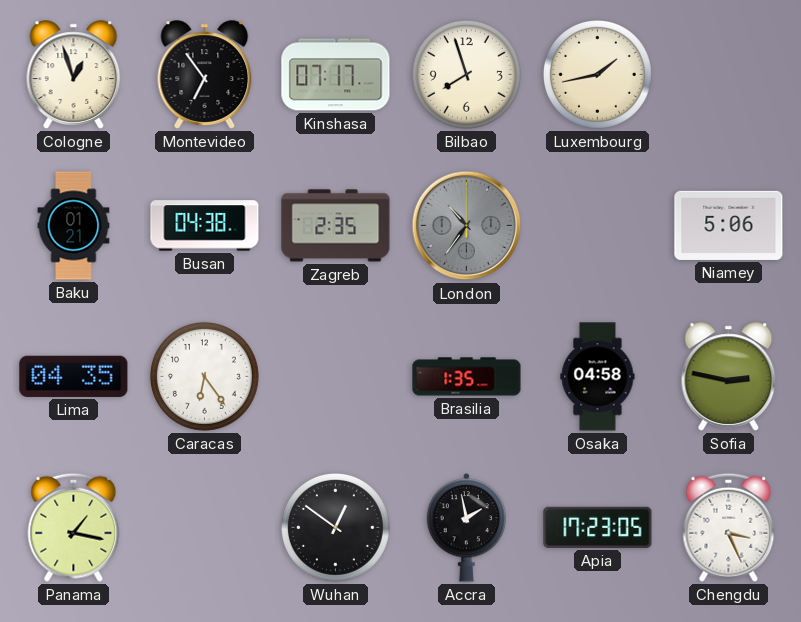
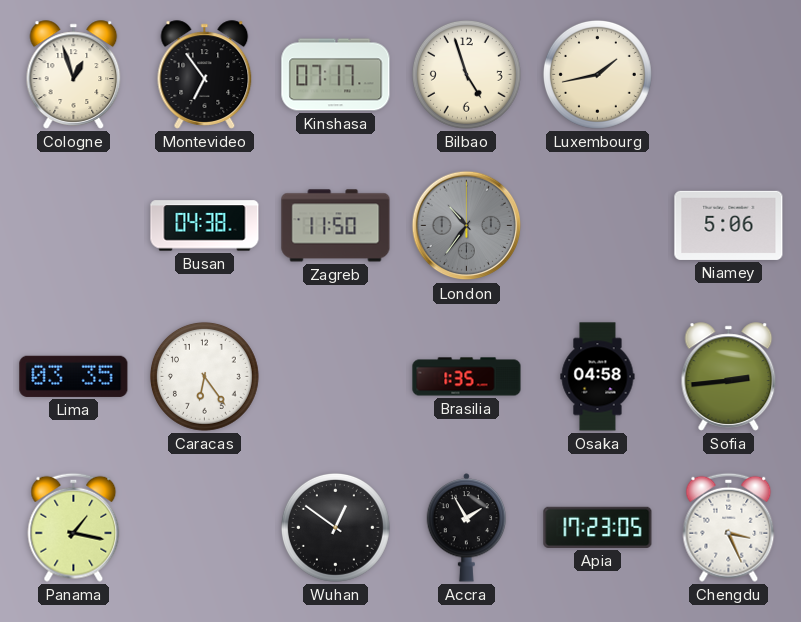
Bilbao: 7:57 -> 4:57
Baku: 01:21 -> none
Zagreb: 2:35 -> 11:50
Lima: 04:35 -> 03:35
Sofia: 2:47 -> 2:44
Accra: 1:58 -> 1:55
